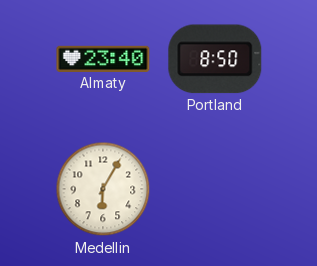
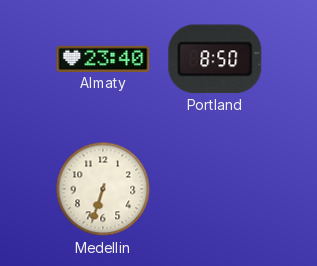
Medellin: 6:05 -> 6:33
